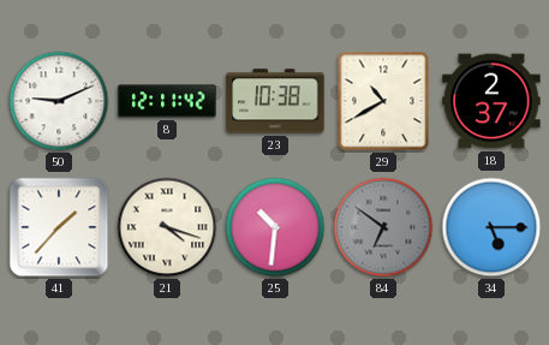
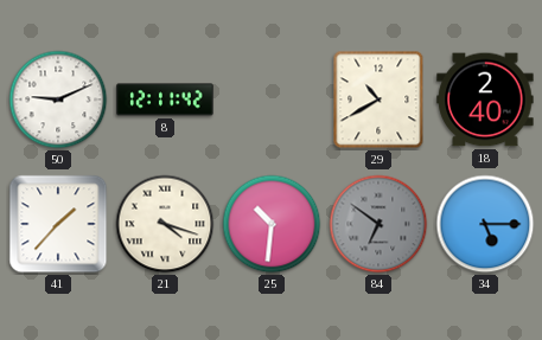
23: 10:38 -> none
18: 2:37 -> 2:40
